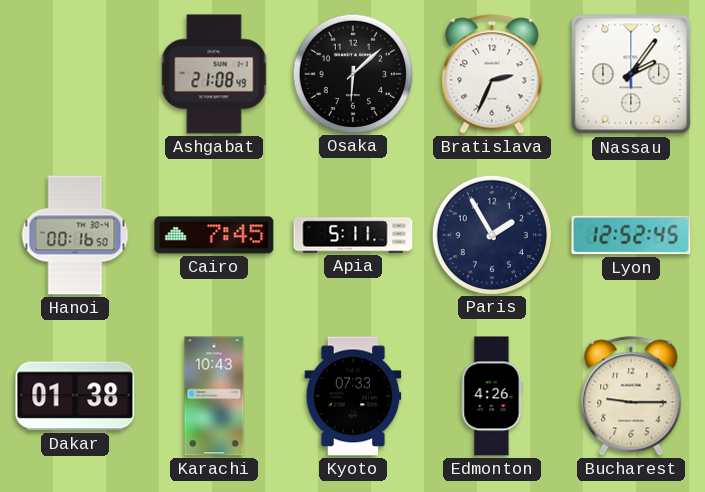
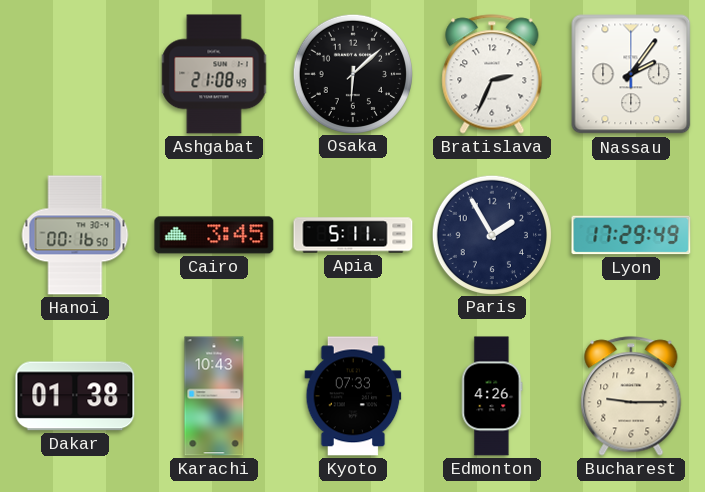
Cairo: 7:45 -> 3:45
Lyon: 12:52 -> 17:29
